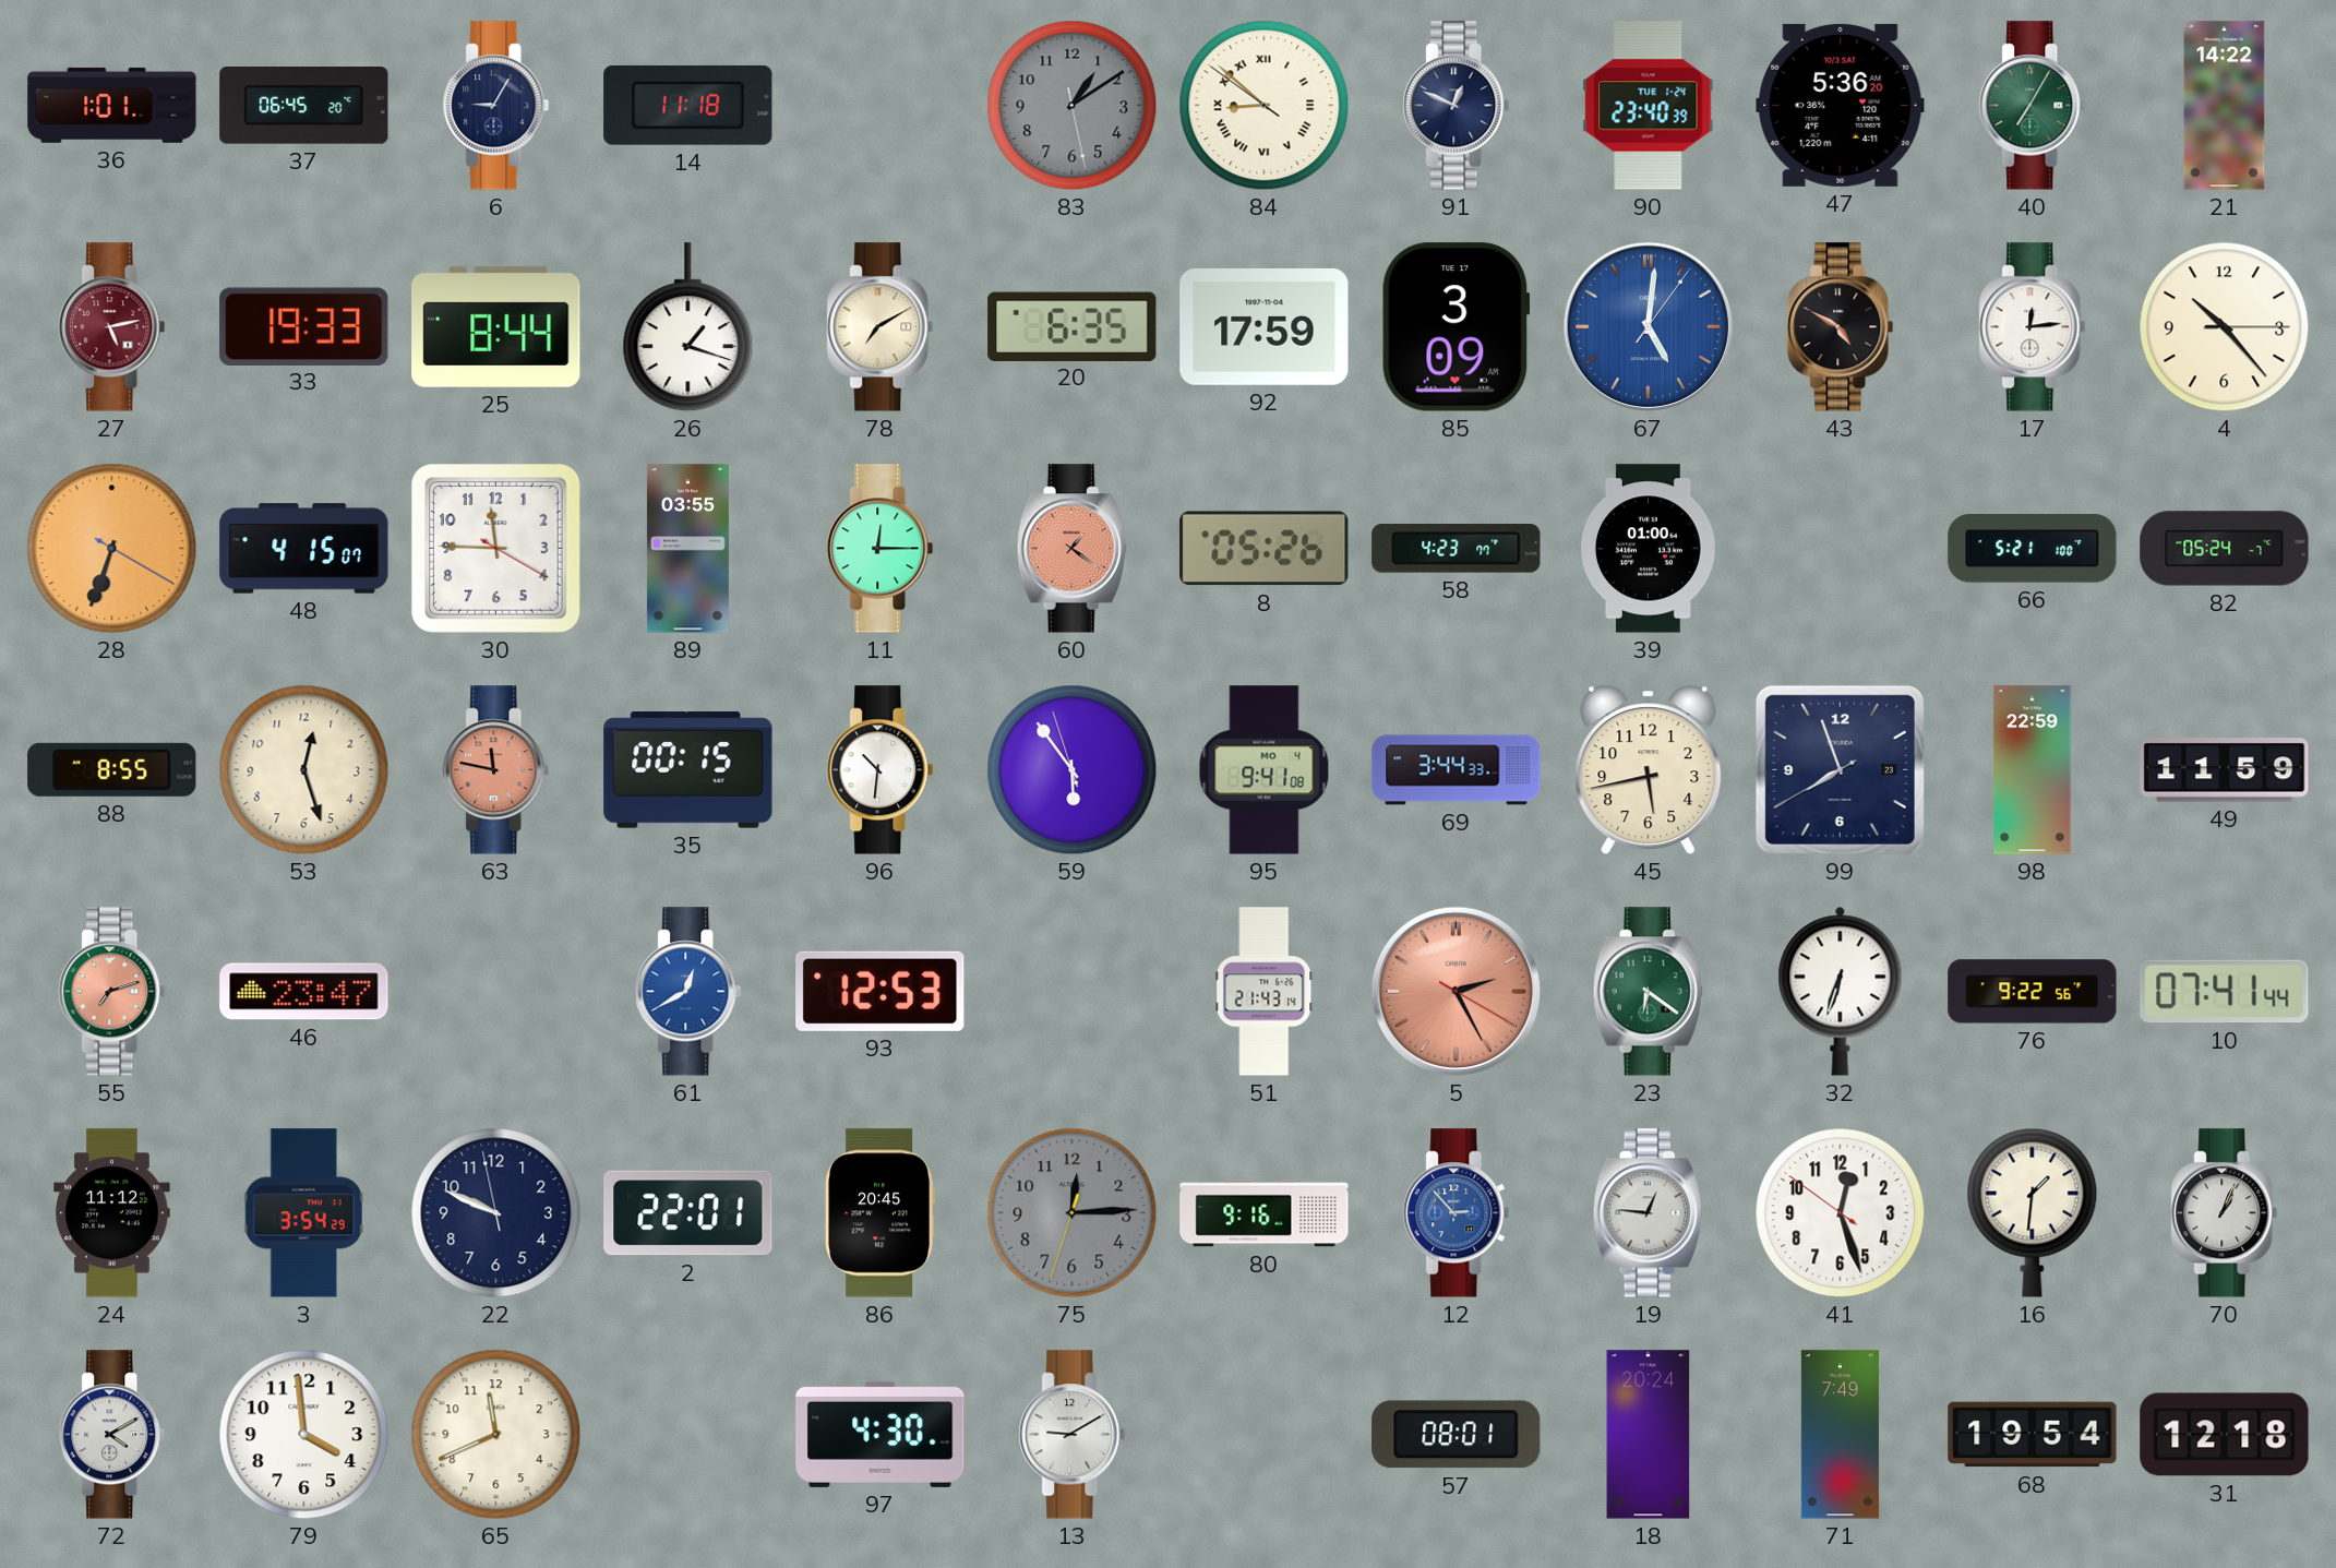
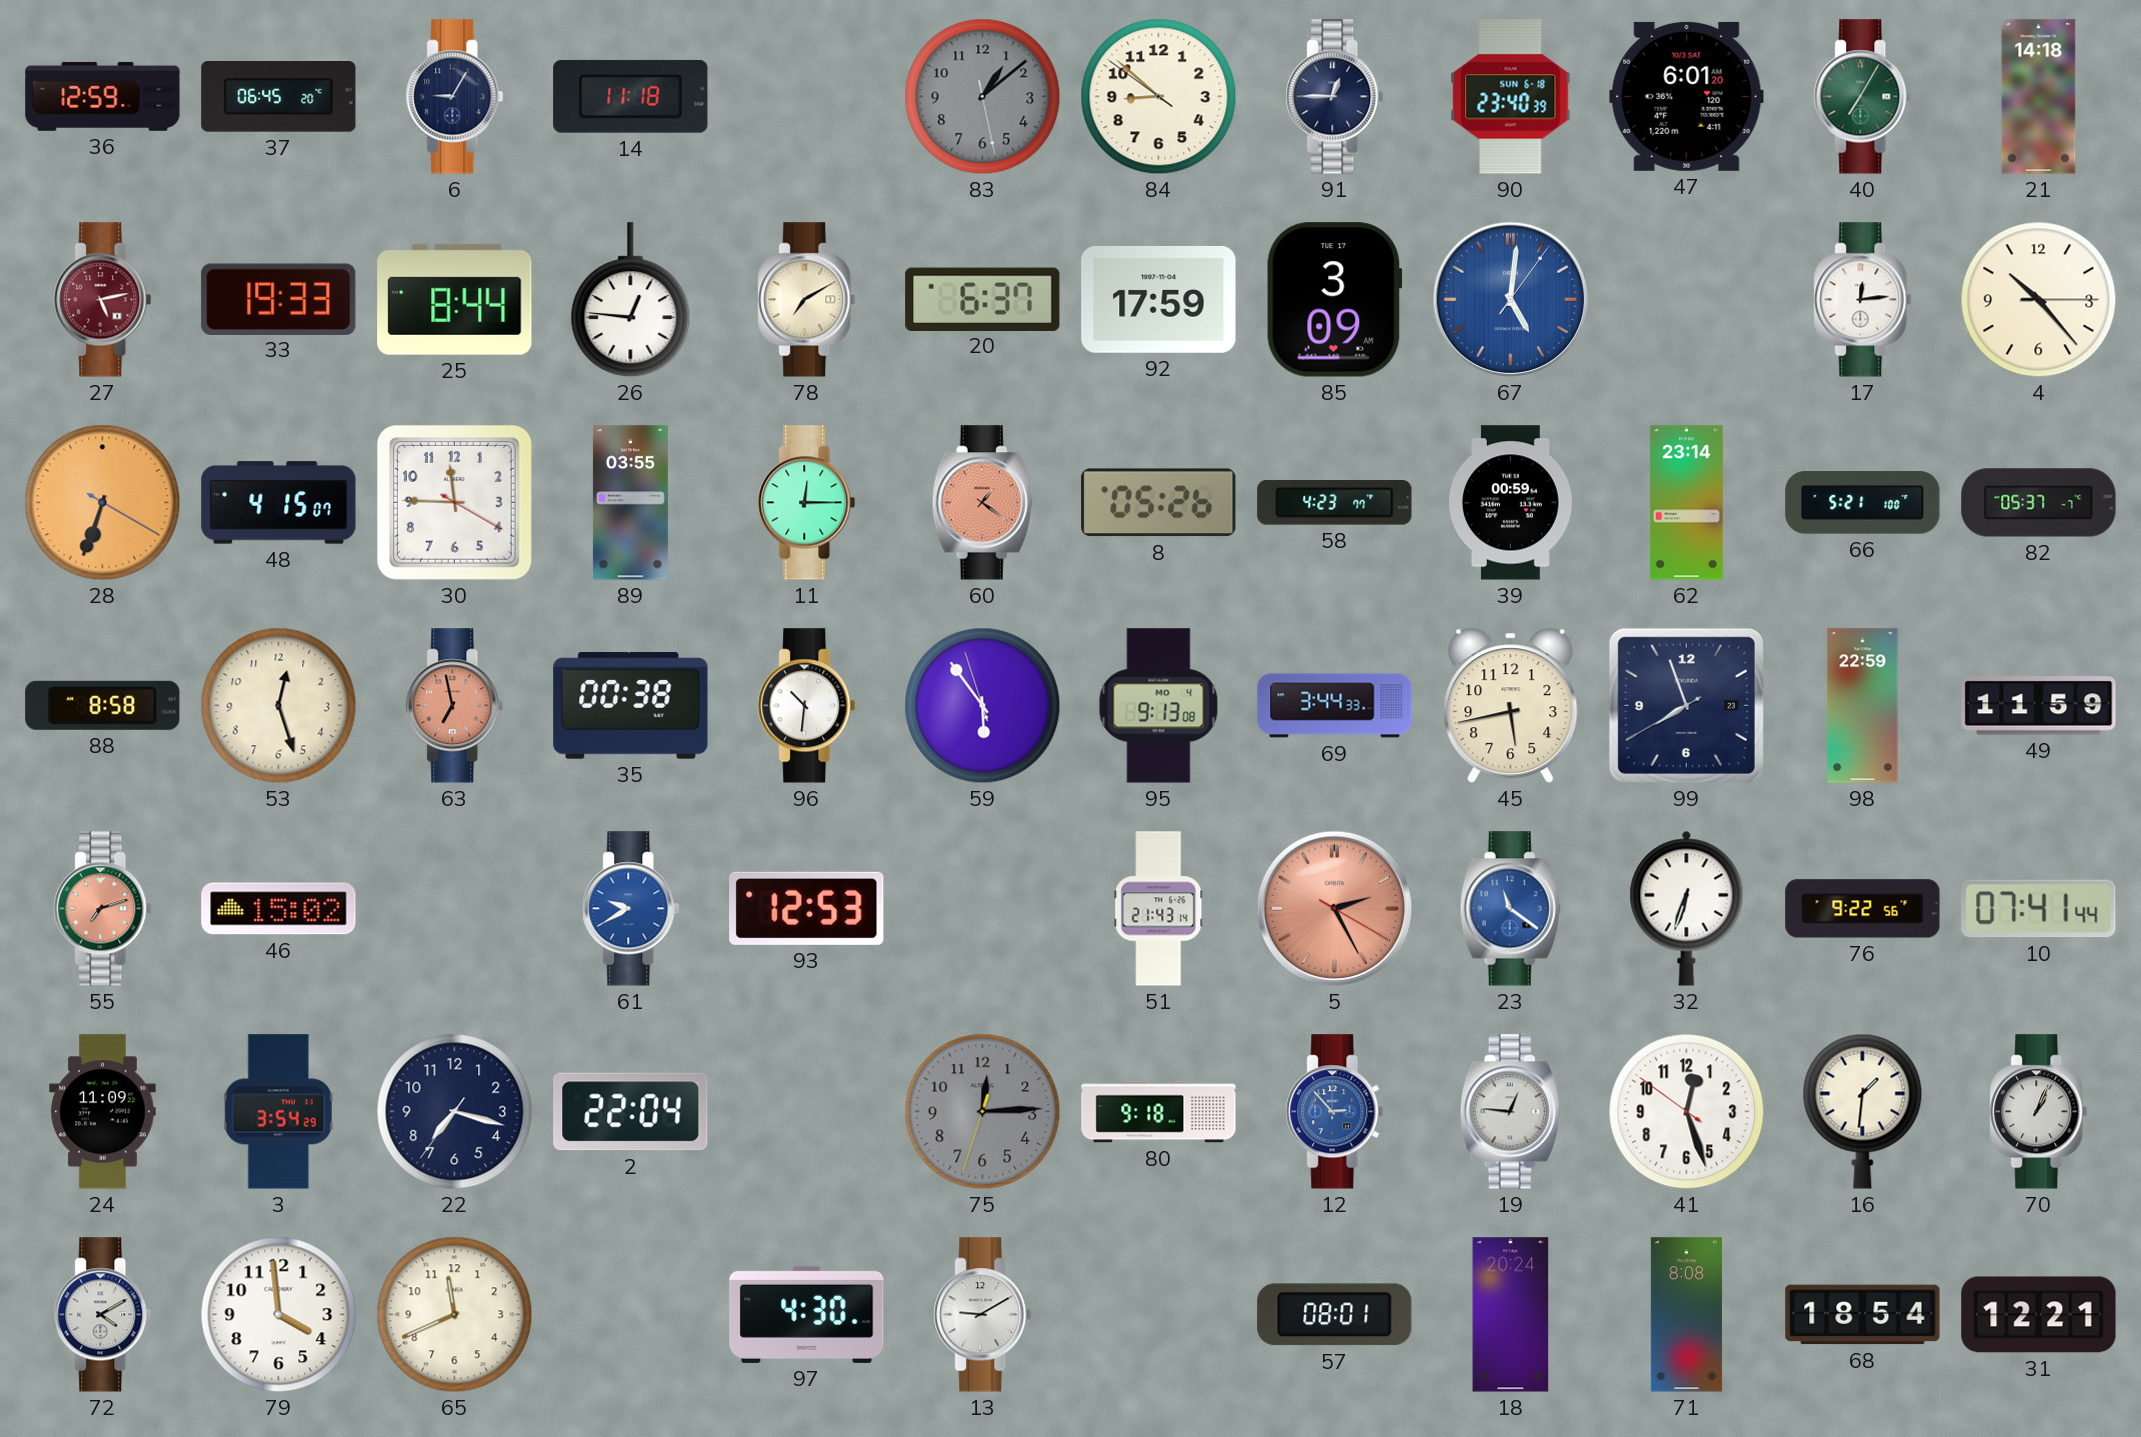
36: 1:01 -> 12:59
83: 1:09 -> 1:08
84 numerals: Roman -> Arabic
91: 12:49 -> 12:45
90 date: TUE 1-24 -> SUN 6-18
47: 5:36 -> 6:01
21: 14:22 -> 14:18
26: 1:18 -> 12:46
20: 6:35 -> 6:37
43: 4:50 -> none
39: 01:00 -> 00:59
62: none -> 23:14
82: 05:24 -> 05:37
88: 8:55 -> 8:58
63: 11:47 -> 6:58
35: 00:15 -> 00:38
95: 9:41 -> 9:13
46: 23:47 -> 15:02
61: 12:40 -> 9:40
23: 6:21 -> 11:21
23 dial: green -> blue
24: 11:12 -> 11:09
22: 9:48 -> 7:17
2: 22:01 -> 22:04
86: 20:45 -> none
80: 9:16 -> 9:18
71: 7:49 -> 8:08
68: 19:54 -> 18:54
31: 12:18 -> 12:21
